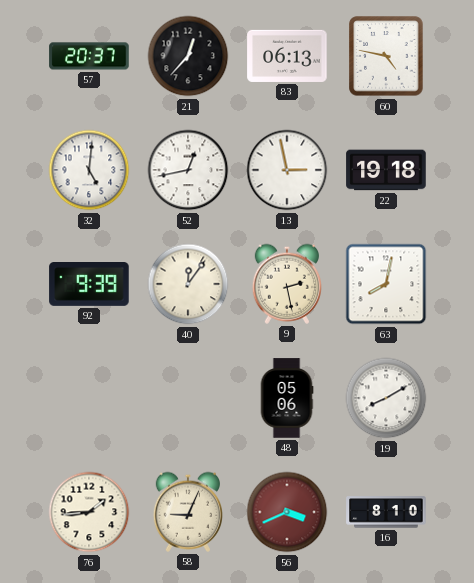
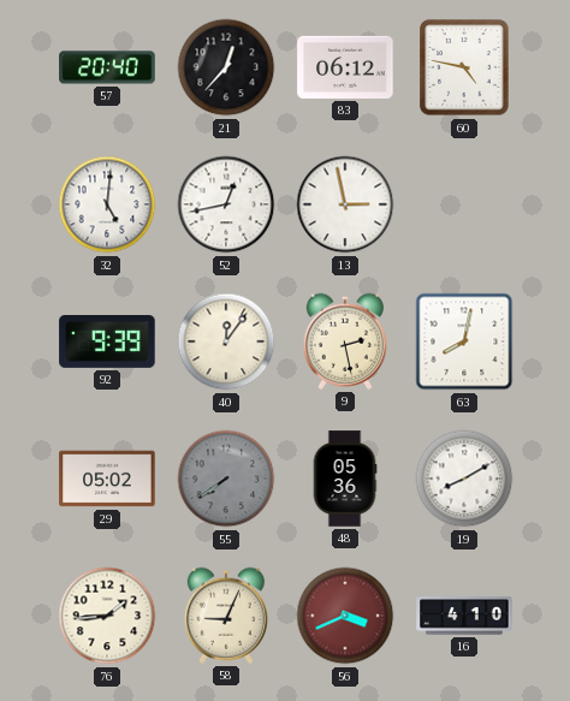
57: 20:37 -> 20:40
83: 06:13 -> 06:12
22: 19:18 -> none
29: none -> 05:02
55: none -> 7:39
48: 05:06 -> 05:36
16: 8:10 -> 4:10
